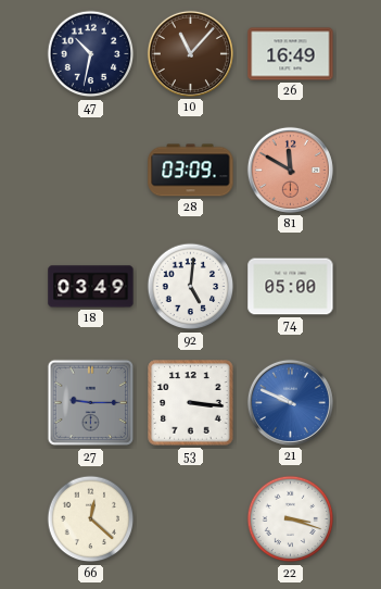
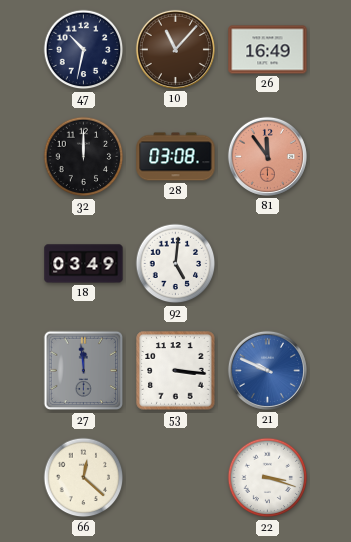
32: none -> 12:00
28: 03:09 -> 03:08
81: 11:50 -> 11:54
74: 05:00 -> none
27: 9:15 -> 11:59
